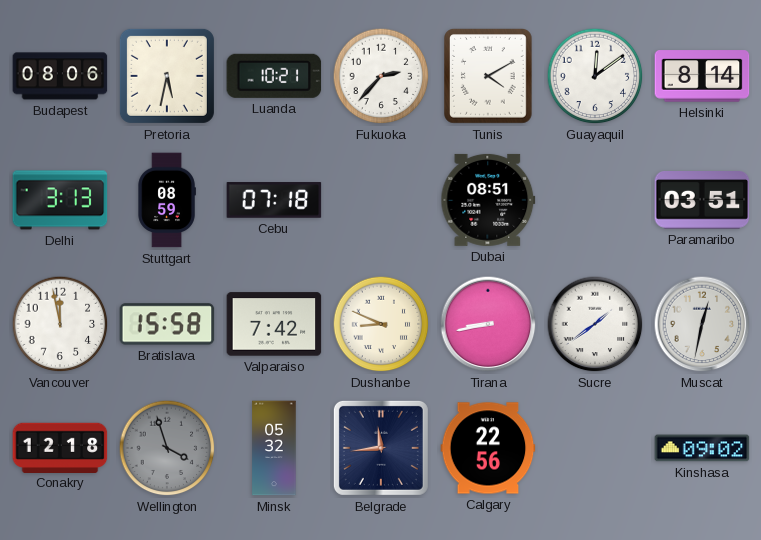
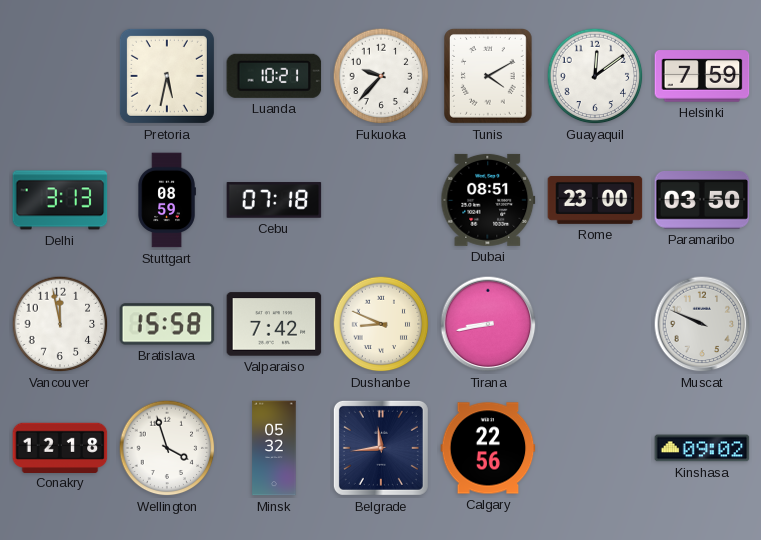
Budapest: 08:06 -> none
Fukuoka: 2:37 -> 9:37
Helsinki: 8:14 -> 7:59
Rome: none -> 23:00
Paramaribo: 03:51 -> 03:50
Sucre: 1:39 -> none
Muscat: 12:32 -> 9:49
Wellington dial: grey -> white
